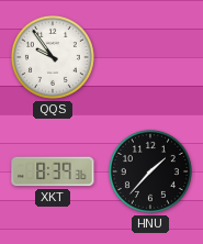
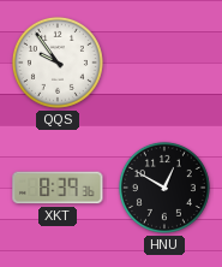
HNU: 1:37 -> 12:50
